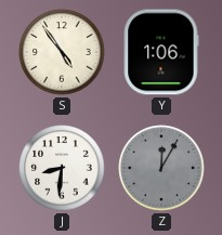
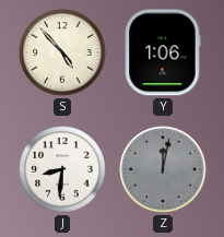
S: 4:54 -> 4:53
Z: 12:05 -> 12:02
